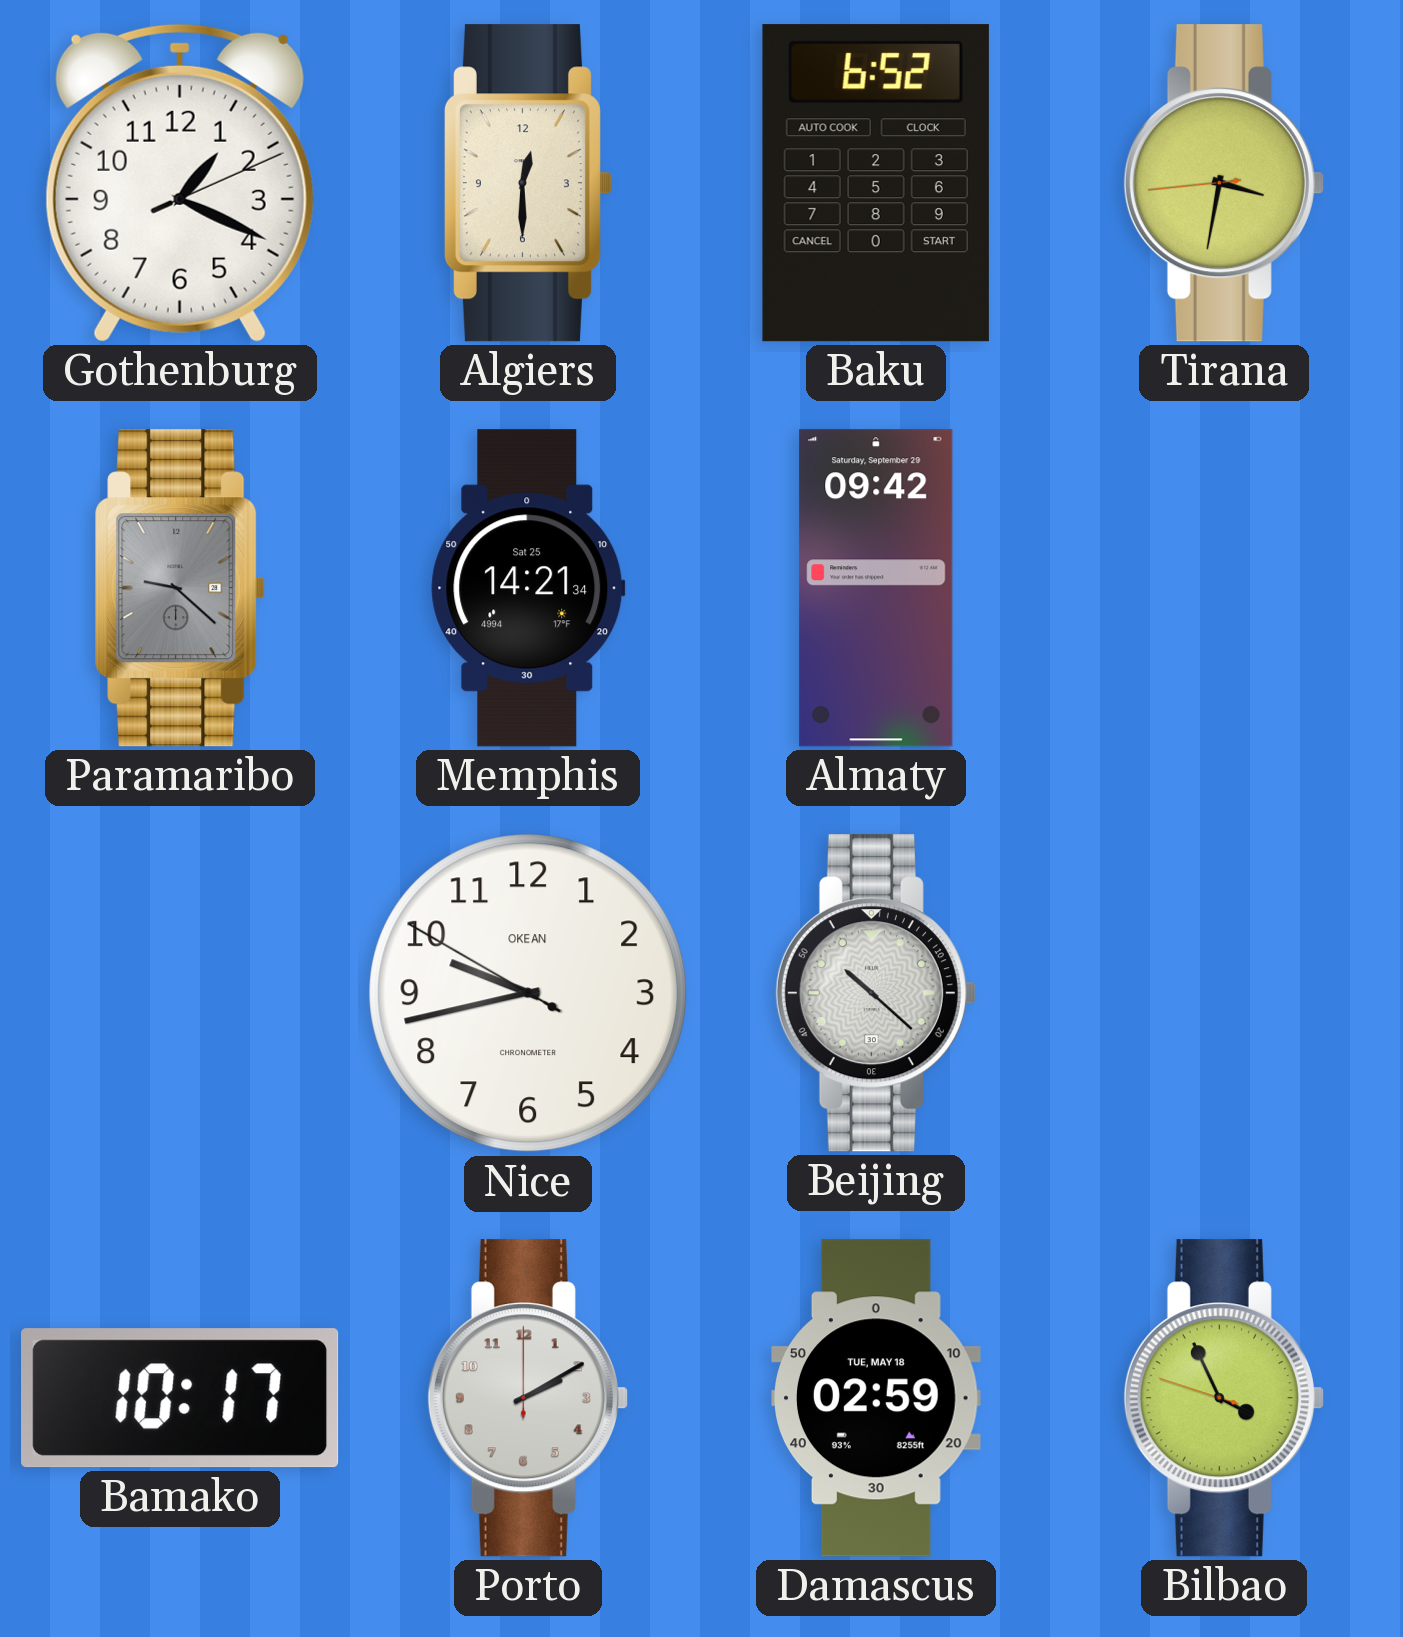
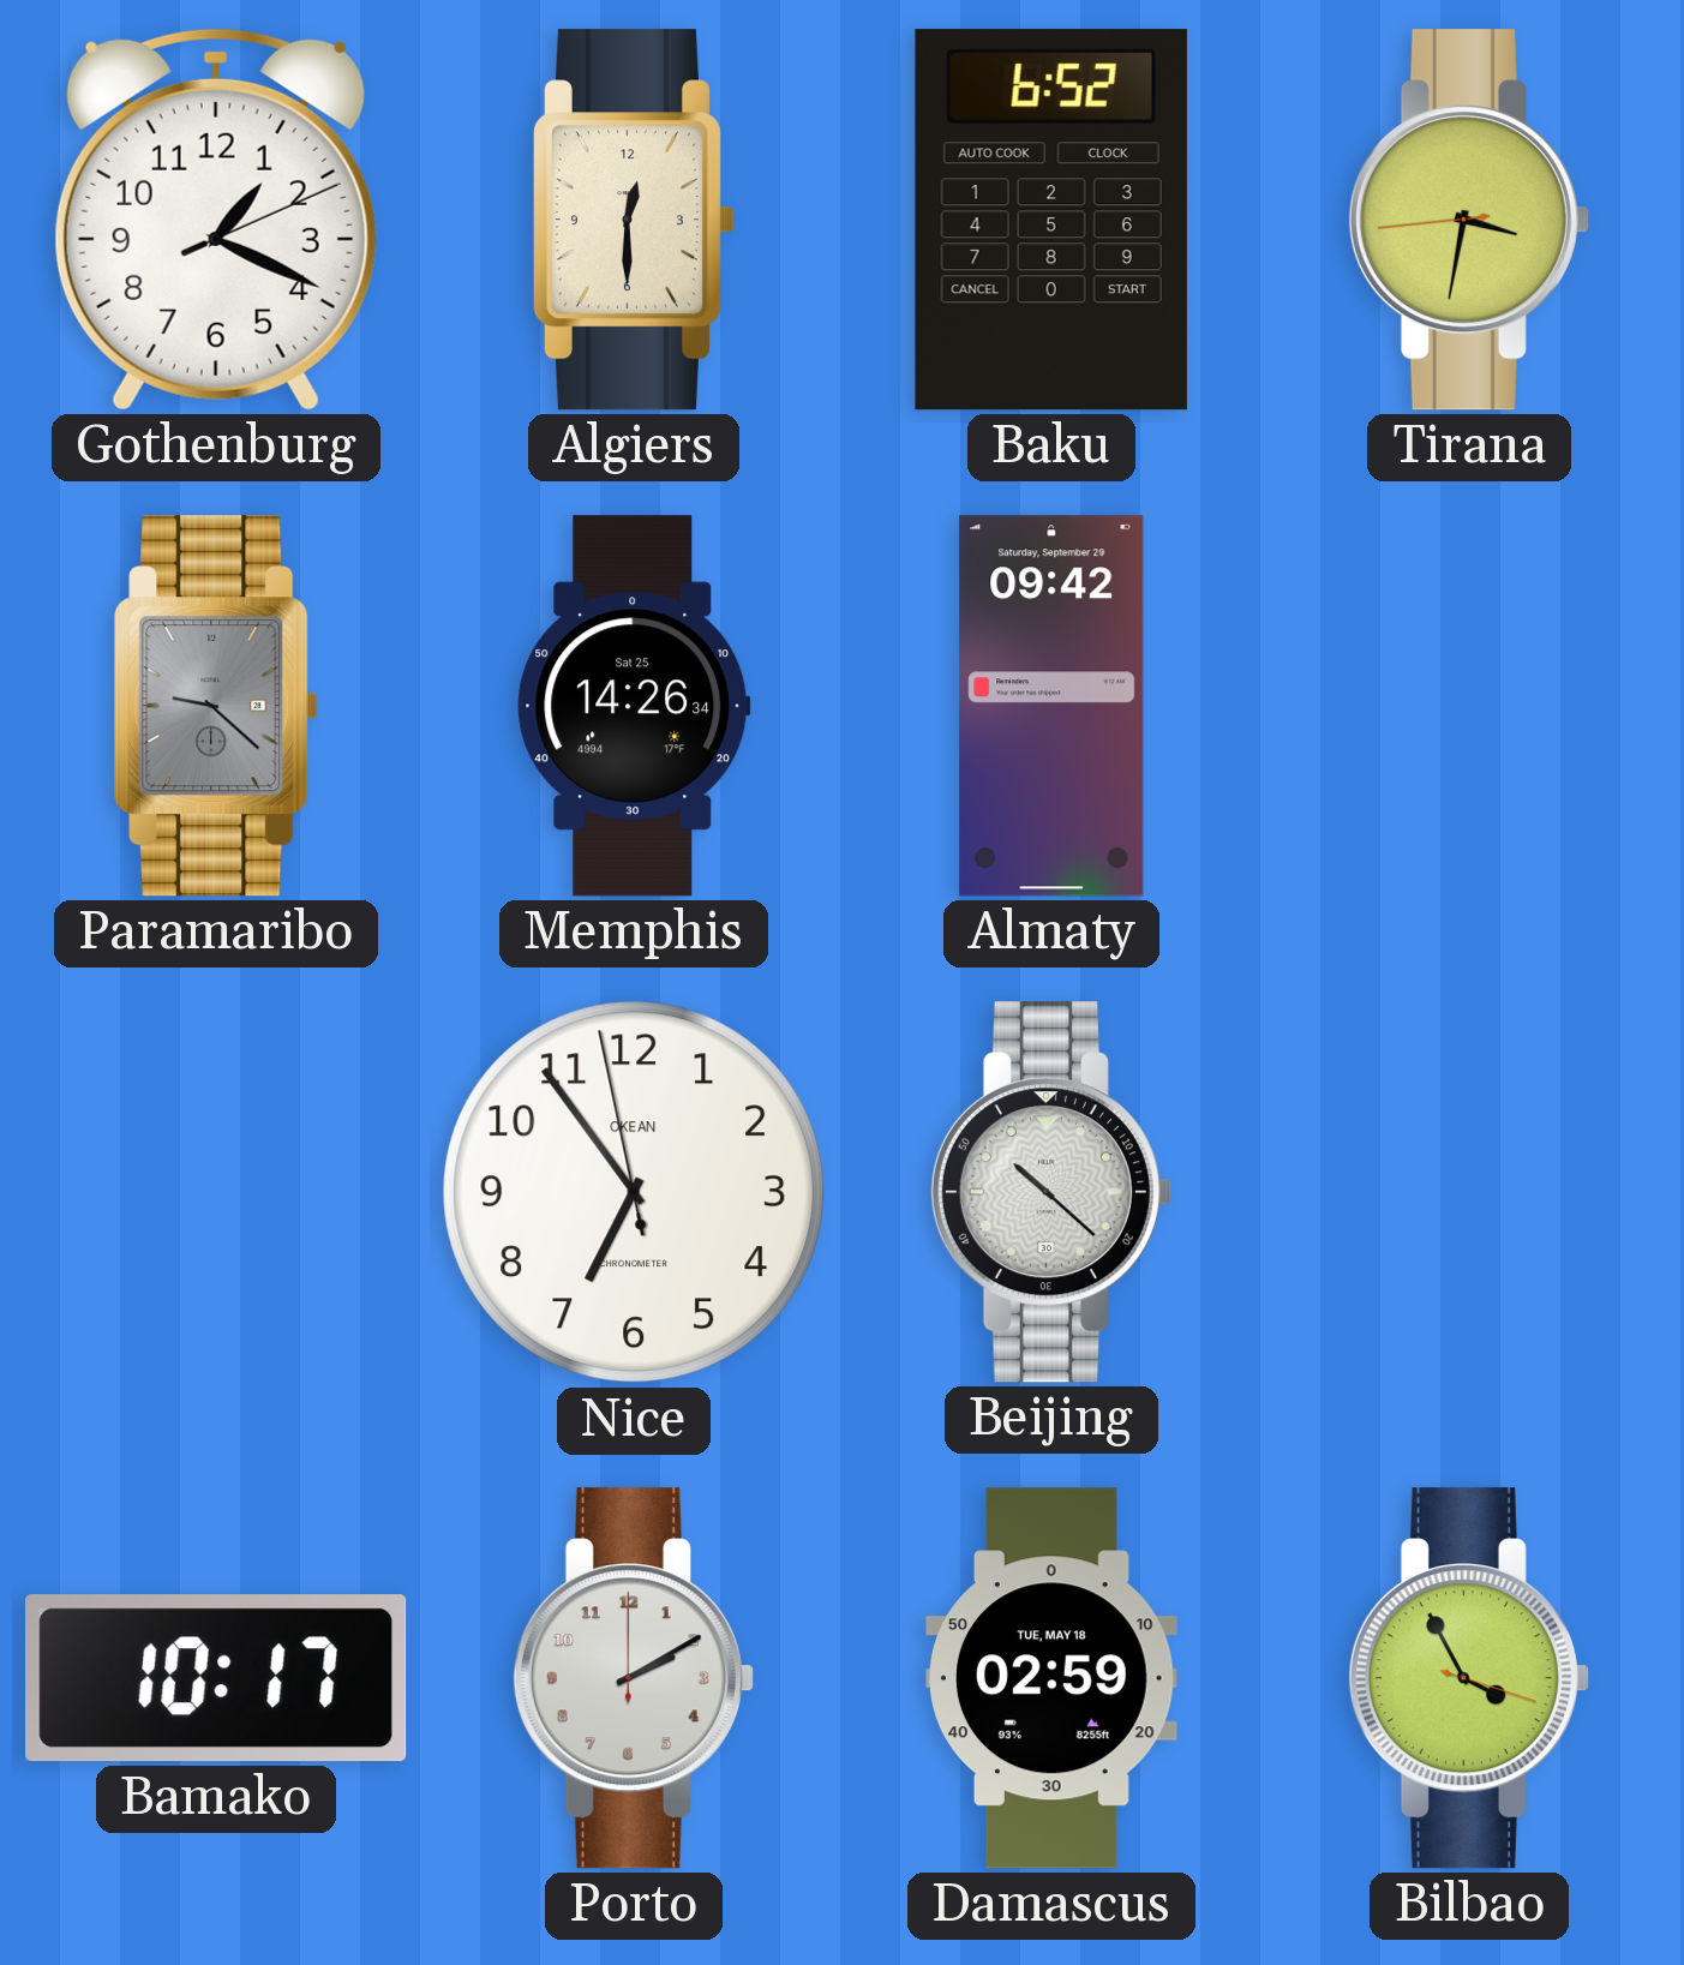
Memphis: 14:21 -> 14:26
Nice: 9:42 -> 6:53
Bilbao: 3:55:48 -> 3:55:18
